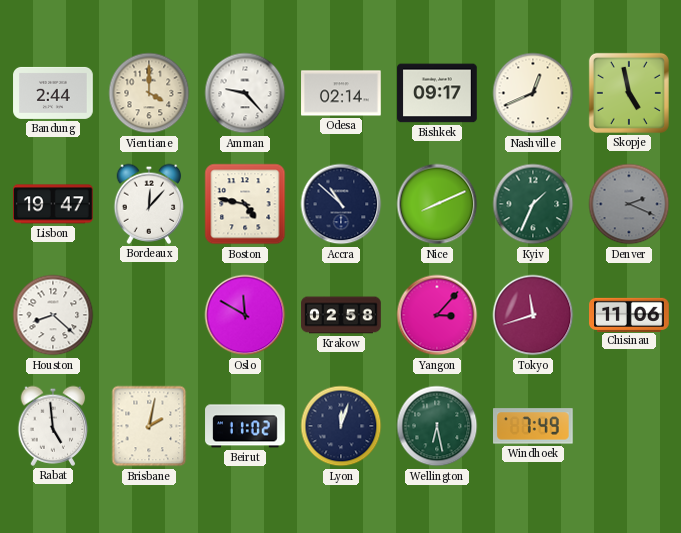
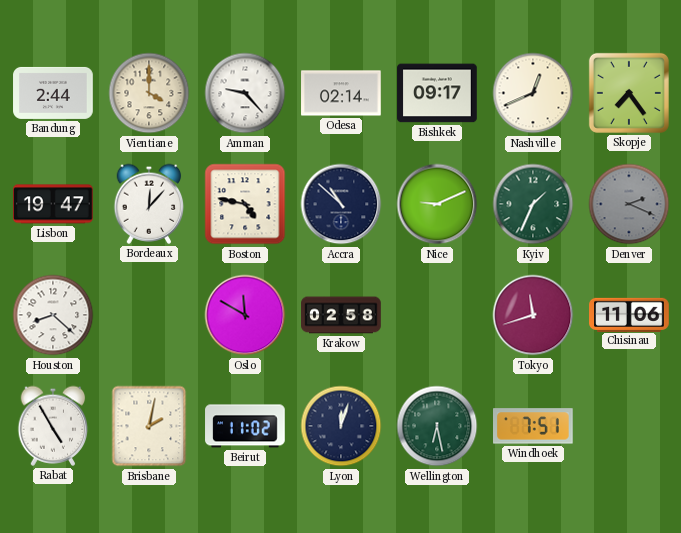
Skopje: 4:58 -> 7:24
Nice: 8:11 -> 9:11
Yangon: 3:07 -> none
Rabat: 4:59 -> 4:55
Windhoek: 7:49 -> 7:51
